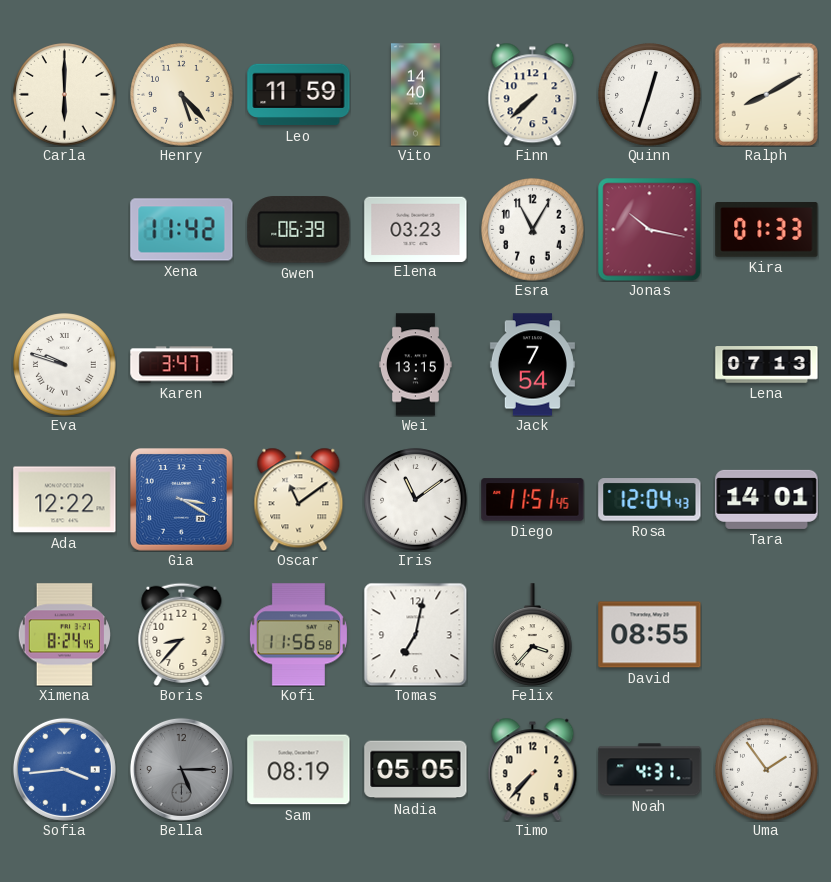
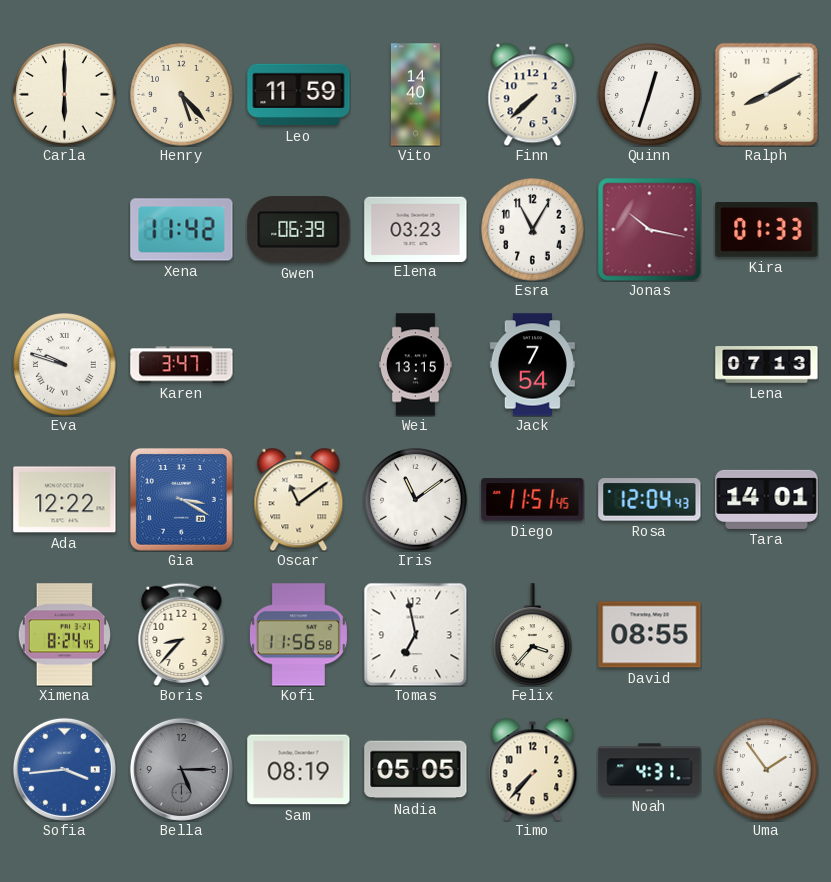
Tomas: 7:02 -> 6:58
